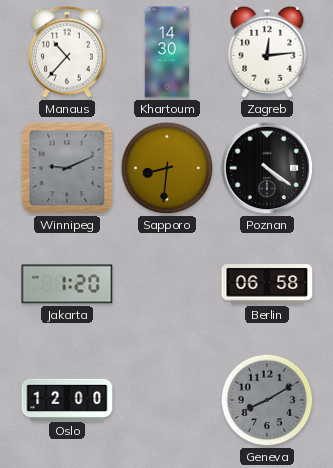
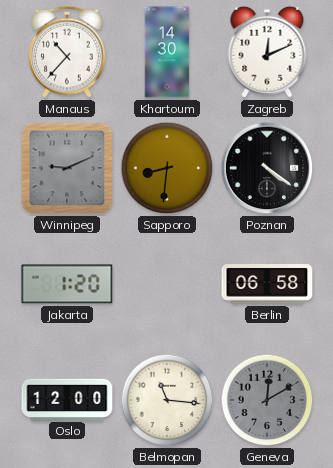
Zagreb: 12:14 -> 12:11
Belmopan: none -> 11:16
Geneva: 8:10 -> 12:10
